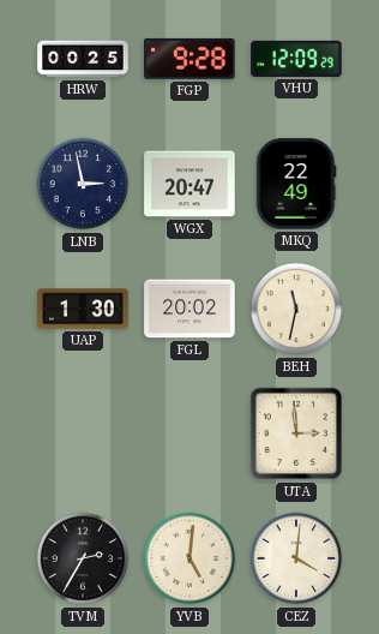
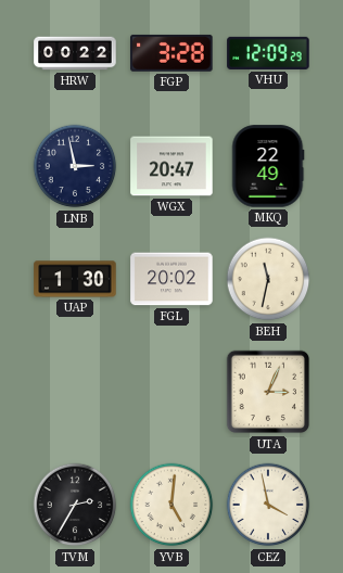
HRW: 00:25 -> 00:22
FGP: 9:28 -> 3:28
UTA: 2:59 -> 3:04
CEZ: 4:01 -> 3:58
